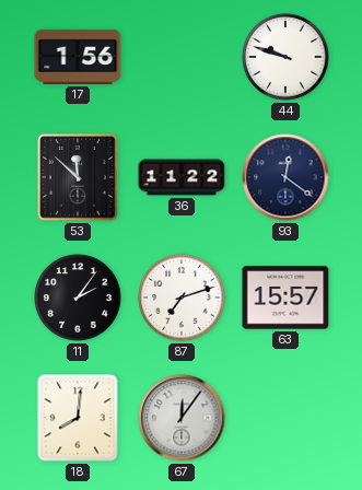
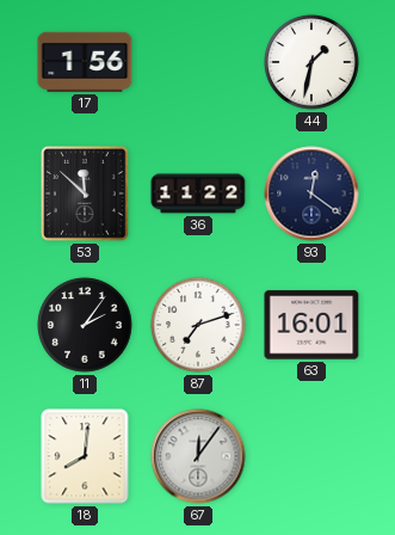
44: 9:48 -> 1:32
63: 15:57 -> 16:01
